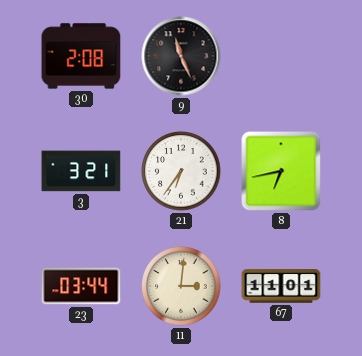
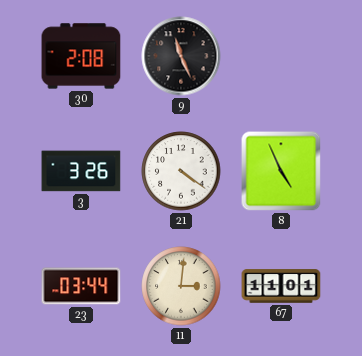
3: 3:21 -> 3:26
21: 6:36 -> 4:21
8: 6:43 -> 4:56
